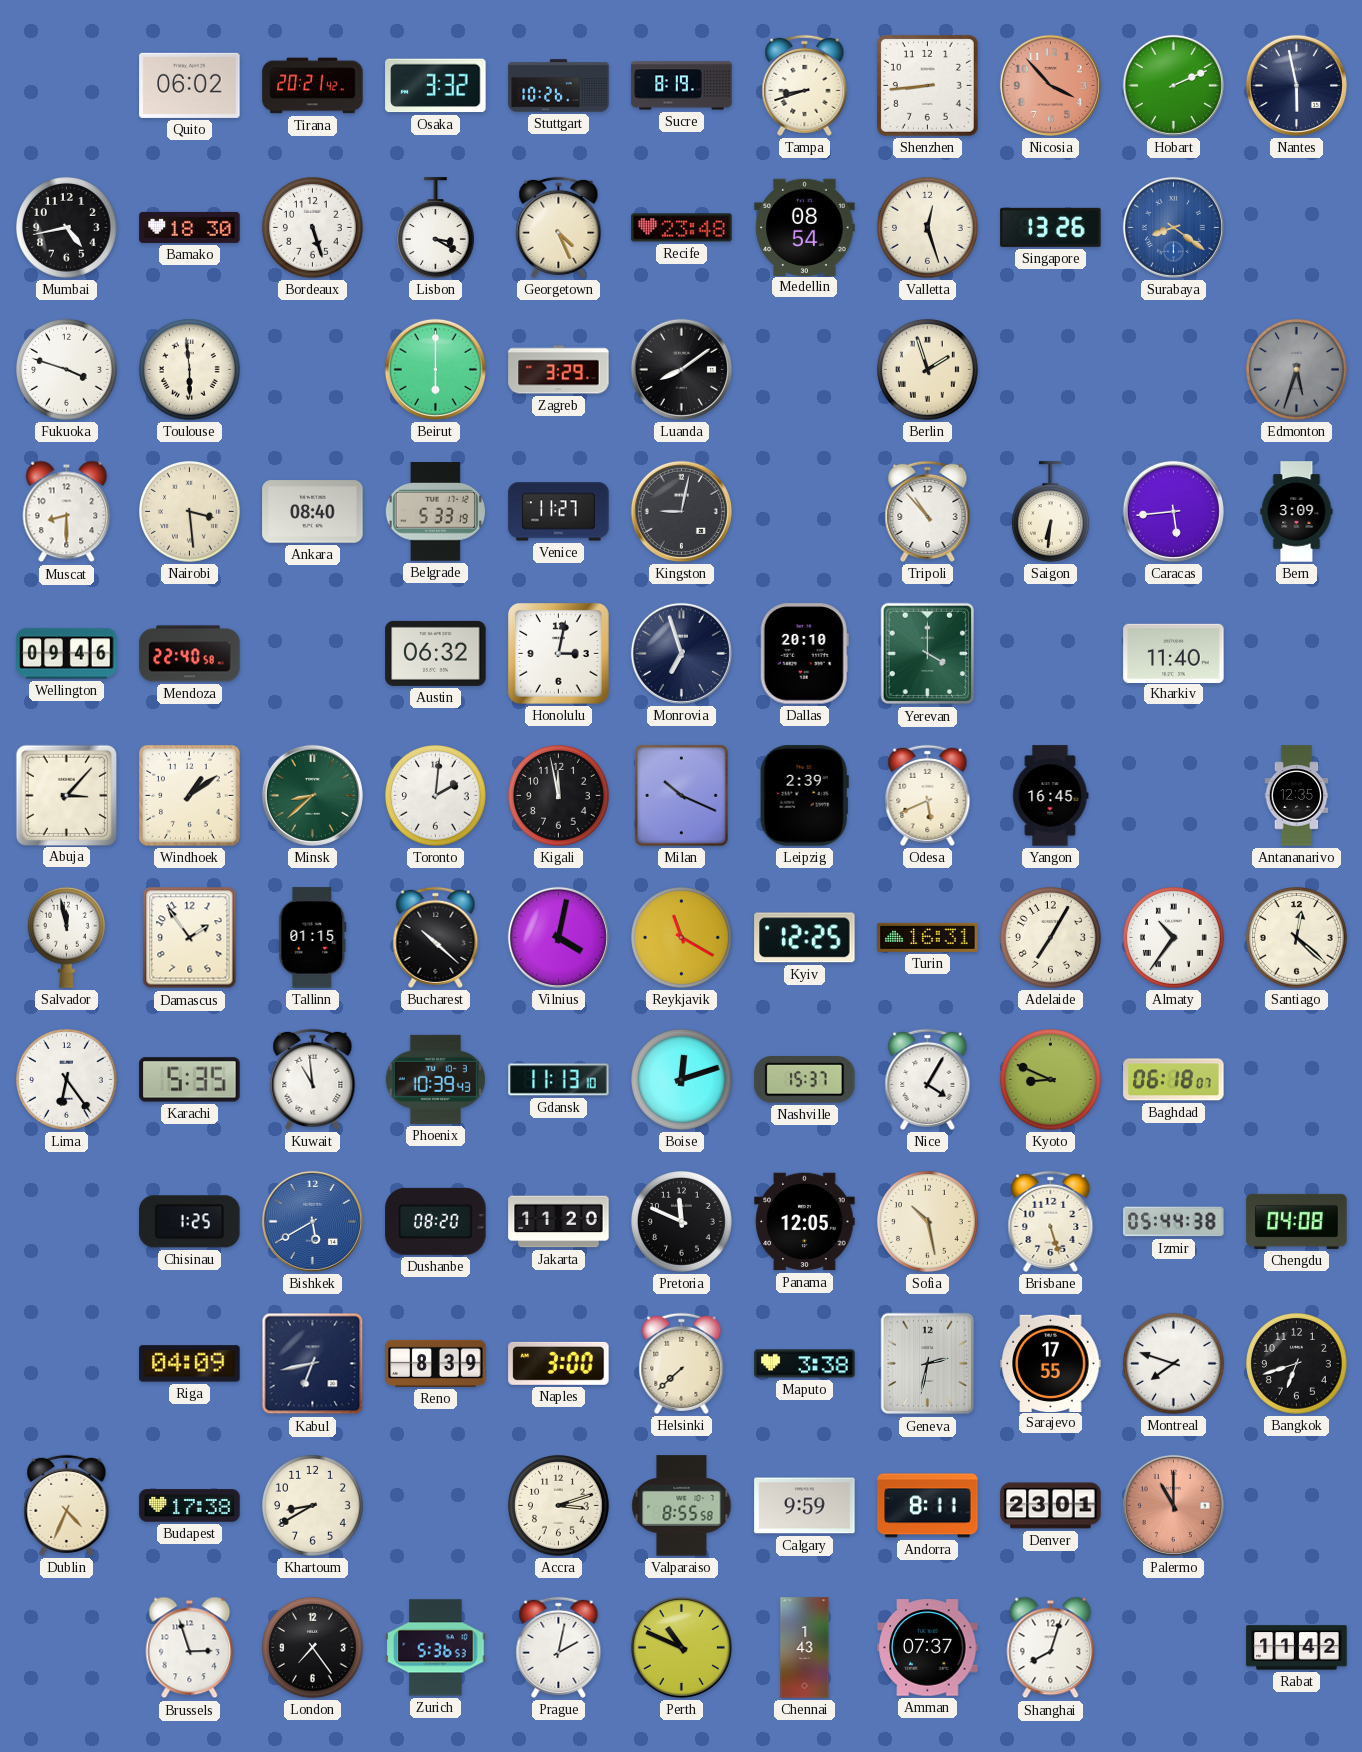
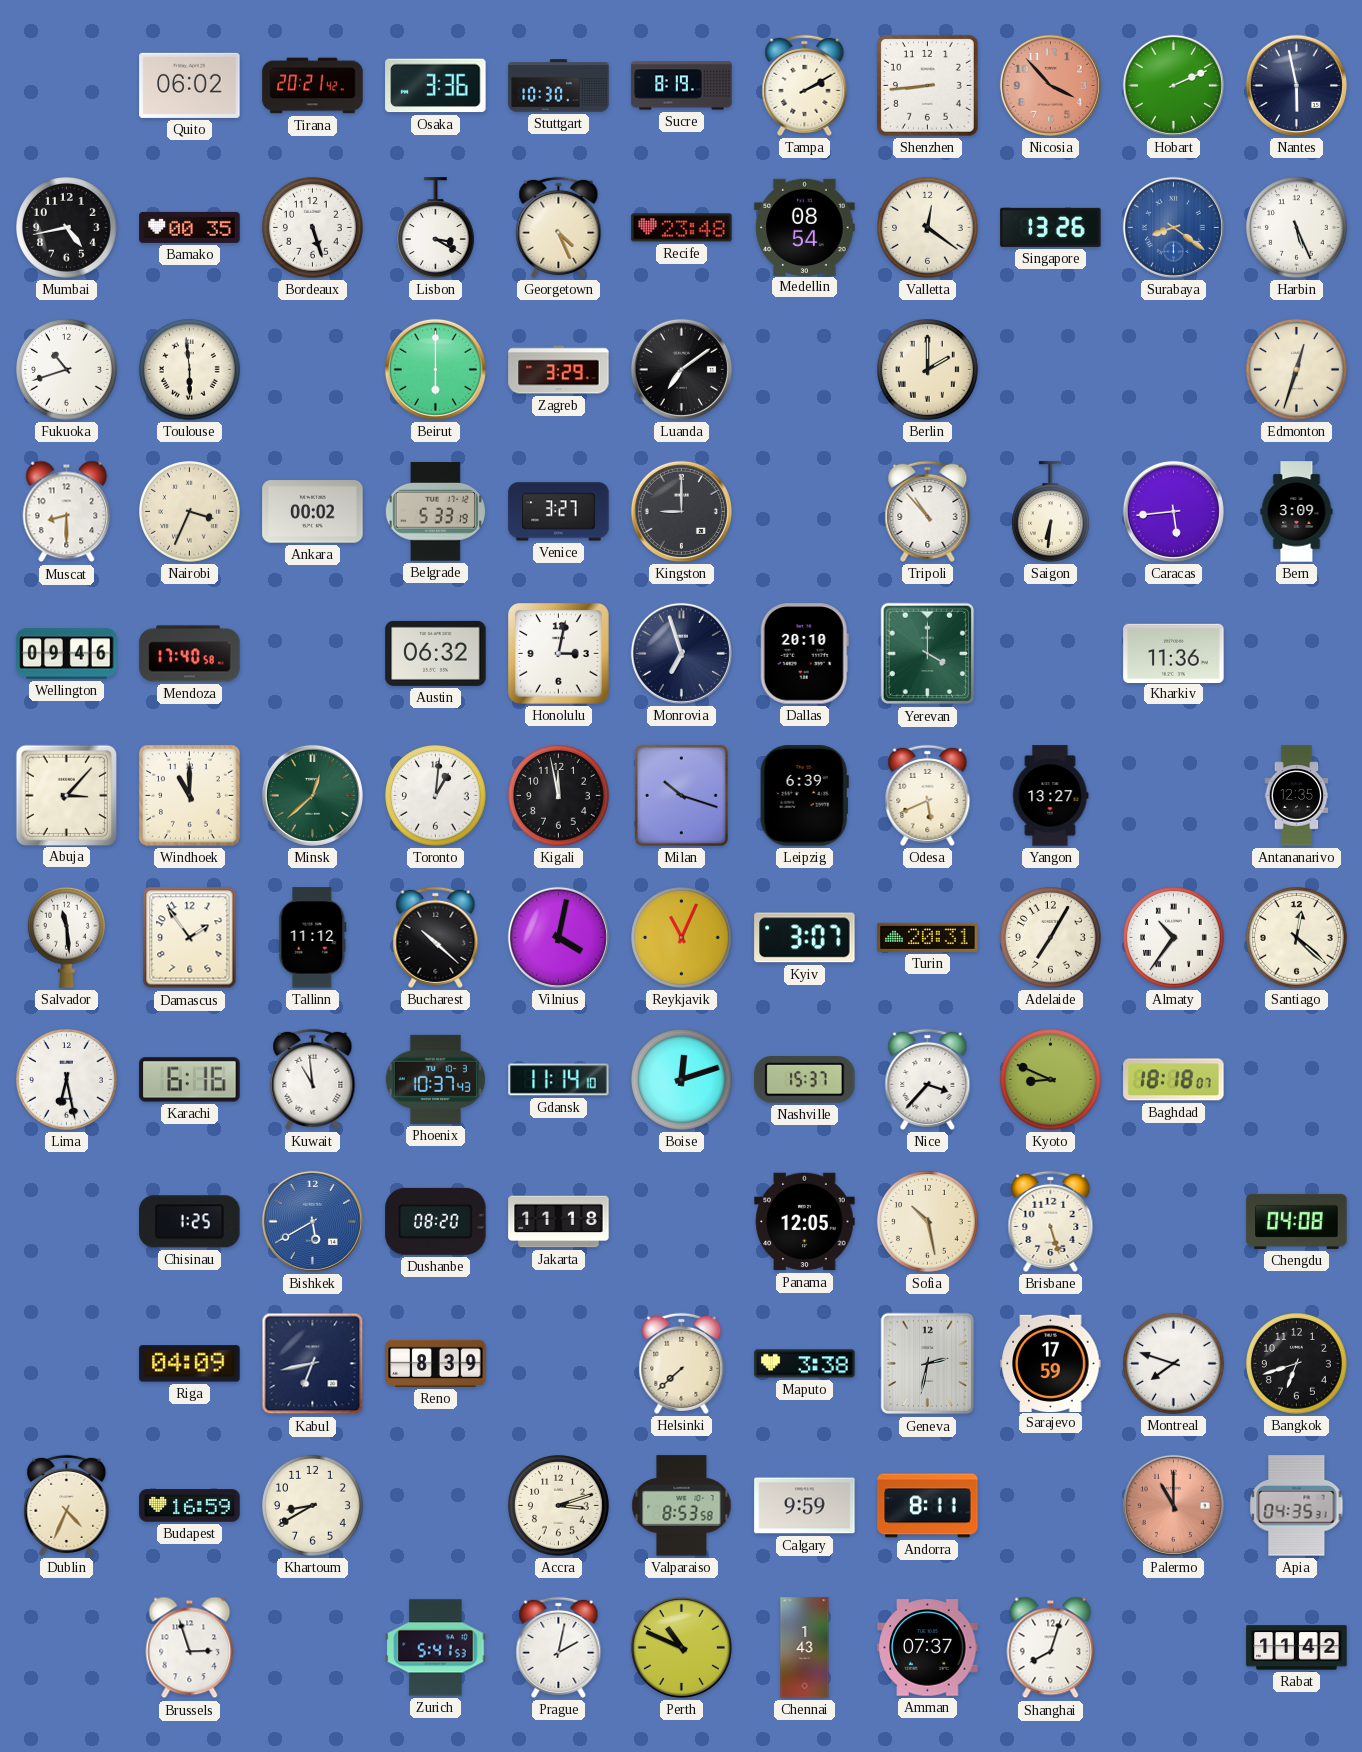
Osaka: 3:32 -> 3:36
Stuttgart: 10:26 -> 10:30
Tampa: 8:42 -> 2:10
Bamako: 18:30 -> 00:35
Valletta: 12:27 -> 12:21
Harbin: none -> 5:26
Fukuoka: 3:48 -> 10:42
Luanda: 8:09 -> 7:09
Berlin: 1:57 -> 2:00
Edmonton: 5:33 -> 12:33
Edmonton dial: grey -> cream
Nairobi: 3:29 -> 3:34
Ankara: 08:40 -> 00:02
Venice: 11:27 -> 3:27
Kingston: 9:02 -> 9:00
Mendoza: 22:40 -> 17:40
Kharkiv: 11:40 -> 11:36
Windhoek: 1:09 -> 11:00
Minsk: 8:38 -> 12:38
Toronto: 2:01 -> 1:01
Milan: 10:19 -> 10:18
Leipzig: 2:39 -> 6:39
Yangon: 16:45 -> 13:27
Salvador: 11:58 -> 11:29
Tallinn: 01:15 -> 11:12
Reykjavik: 11:20 -> 11:04
Kyiv: 12:25 -> 3:07
Turin: 16:31 -> 20:31
Lima: 6:24 -> 6:28
Karachi: 5:35 -> 6:16
Phoenix: 10:39 -> 10:37
Gdansk: 11:13 -> 11:14
Nice: 4:05 -> 3:37
Baghdad: 06:18 -> 18:18
Jakarta: 11:20 -> 11:18
Pretoria: 11:49 -> none
Izmir: 05:44 -> none
Naples: 3:00 -> none
Sarajevo: 17:55 -> 17:59
Budapest: 17:38 -> 16:59
Valparaiso: 8:55 -> 8:53
Denver: 23:01 -> none
Apia: none -> 04:35
London: 7:24 -> none
Zurich: 5:36 -> 5:41
